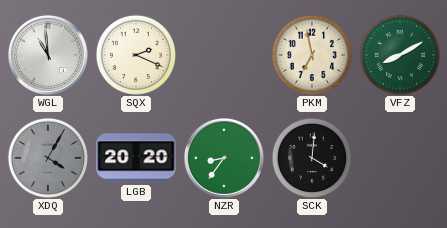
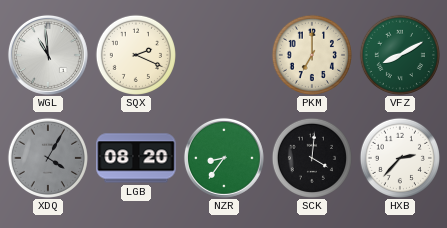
PKM: 6:58 -> 7:00
LGB: 20:20 -> 08:20
HXB: none -> 2:37
